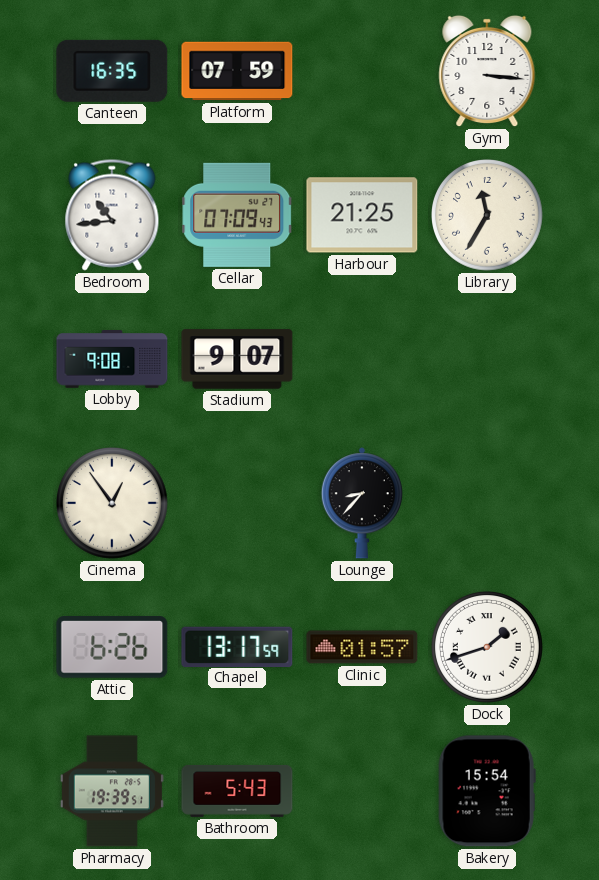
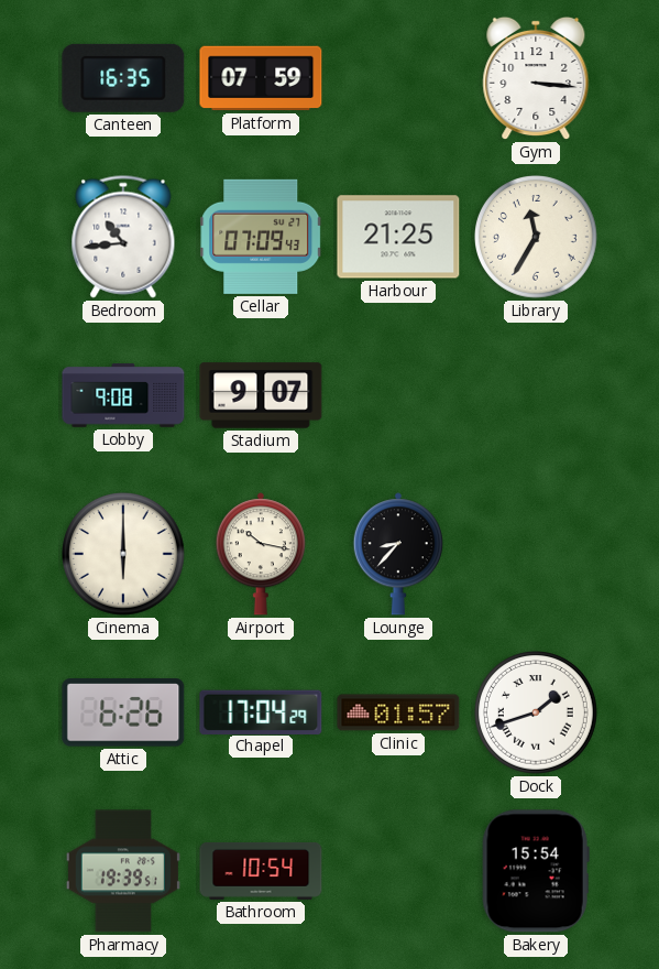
Cinema: 12:54 -> 6:00
Airport: none -> 10:17
Chapel: 13:17 -> 17:04
Bathroom: 5:43 -> 10:54
